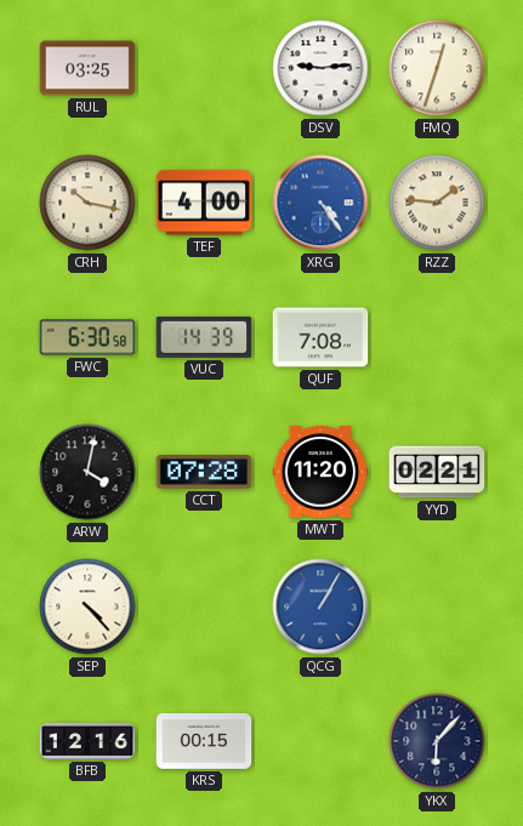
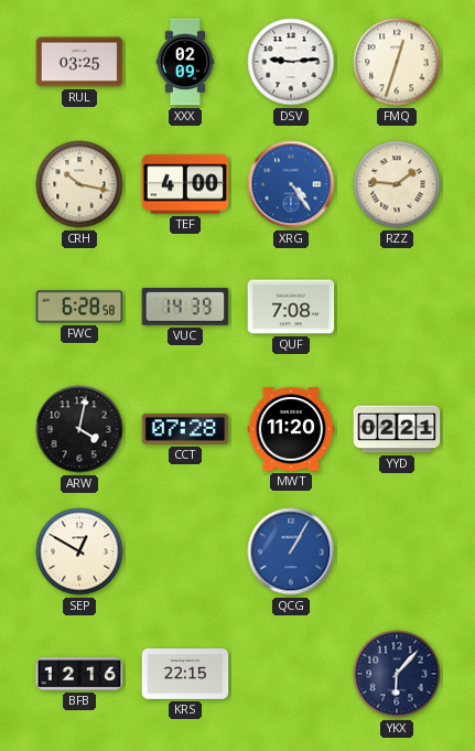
XXX: none -> 02:09
FWC: 6:30 -> 6:28
SEP: 4:23 -> 12:50
KRS: 00:15 -> 22:15
